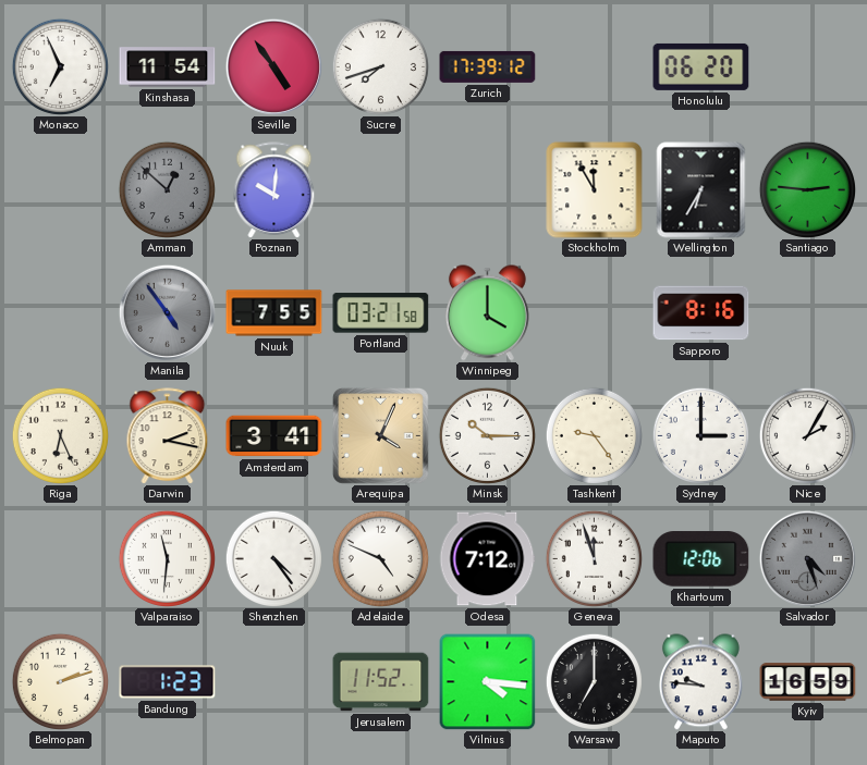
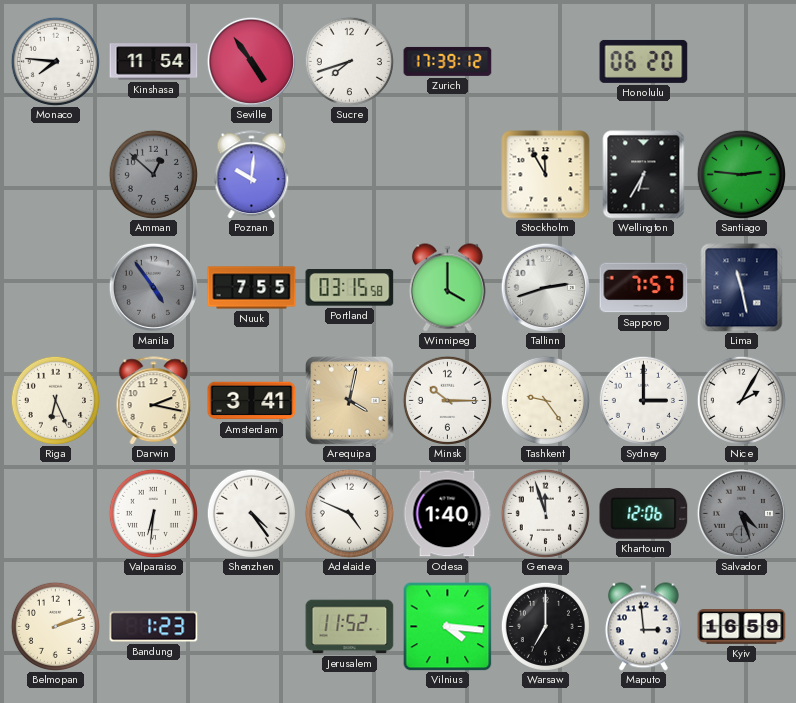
Monaco: 6:56 -> 7:46
Portland: 03:21 -> 03:15
Tallinn: none -> 2:42
Sapporo: 8:16 -> 7:57
Lima: none -> 11:28
Arequipa: 4:04 -> 4:02
Valparaiso: 11:31 -> 6:31
Odesa: 7:12 -> 1:40
Maputo: 9:46 -> 2:59
